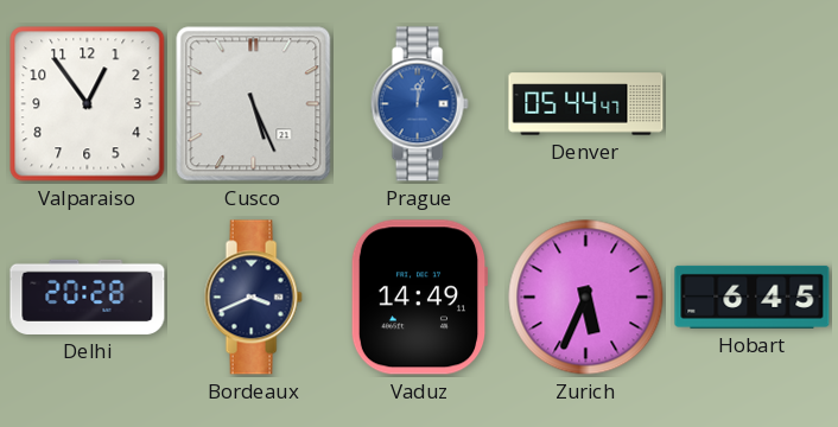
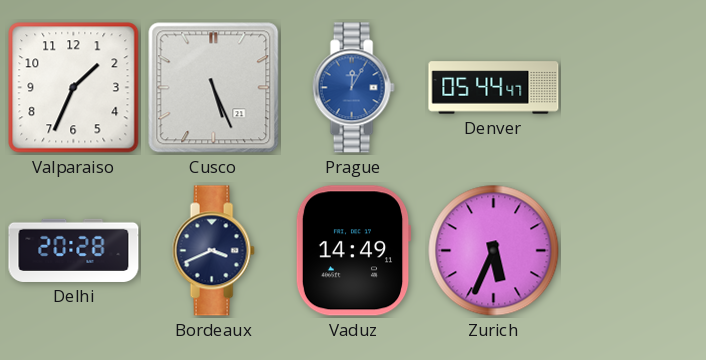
Valparaiso: 12:54 -> 1:34
Prague: 12:02 -> 12:05
Hobart: 6:45 -> none
